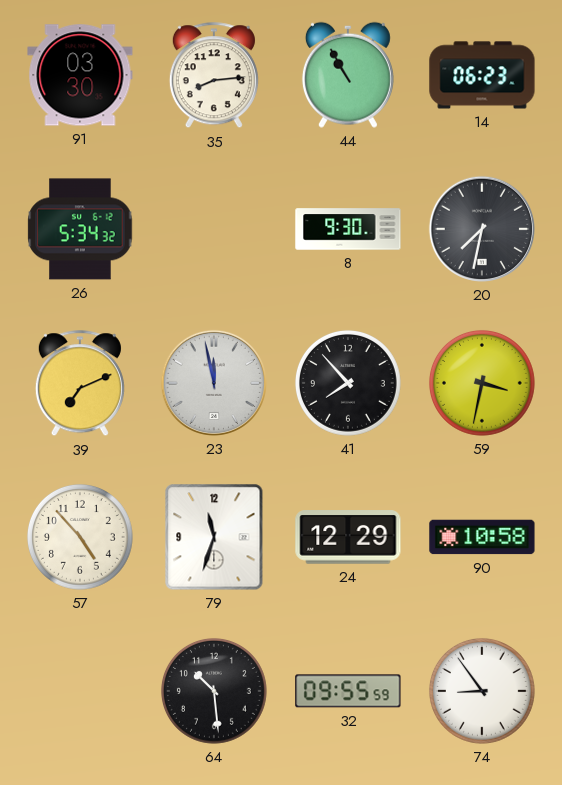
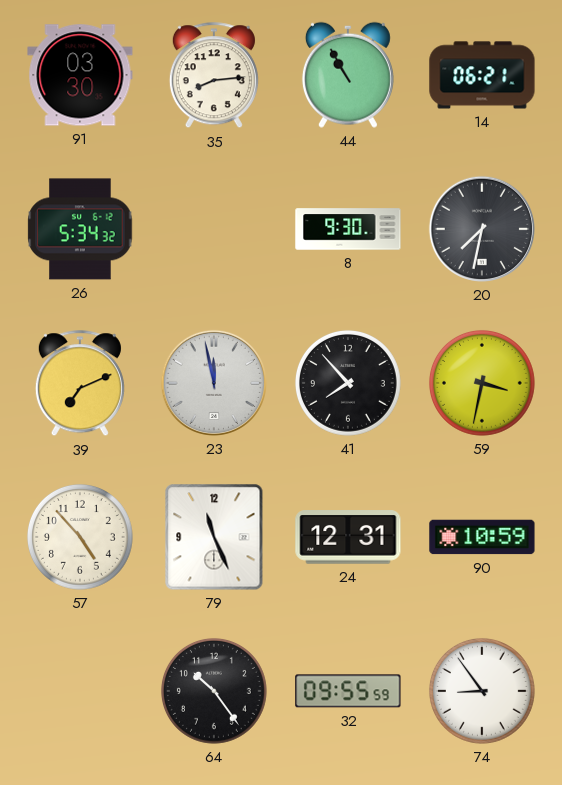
14: 06:23 -> 06:21
79: 11:33 -> 11:26
24: 12:29 -> 12:31
90: 10:58 -> 10:59
64: 10:29 -> 10:24
